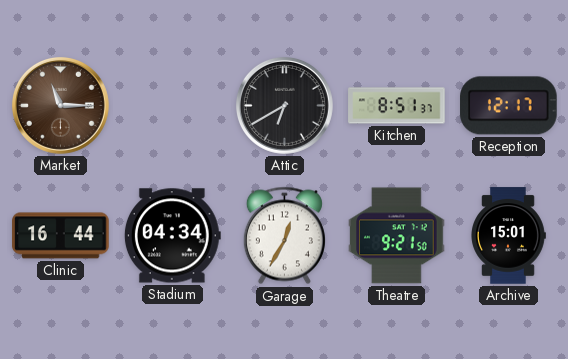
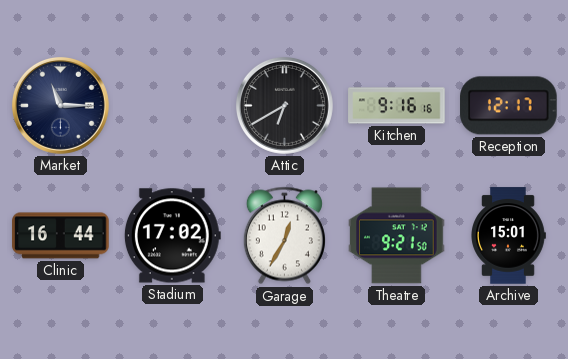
Market dial: brown -> navy
Kitchen: 8:51 -> 9:16
Stadium: 04:34 -> 17:02
